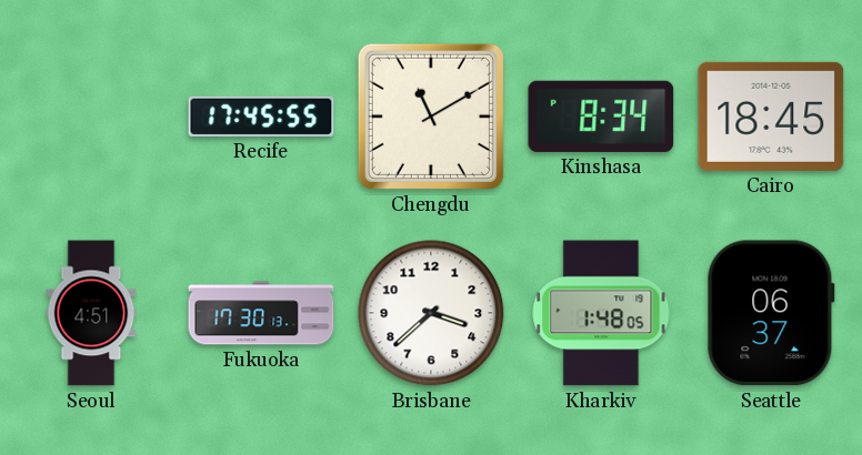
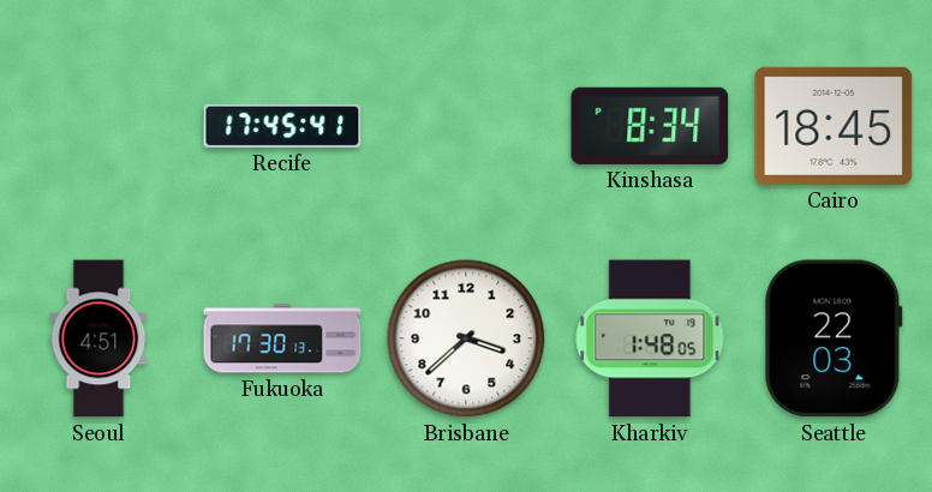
Recife: 17:45:55 -> 17:45:41
Chengdu: 11:10 -> none
Seattle: 06:37 -> 22:03
